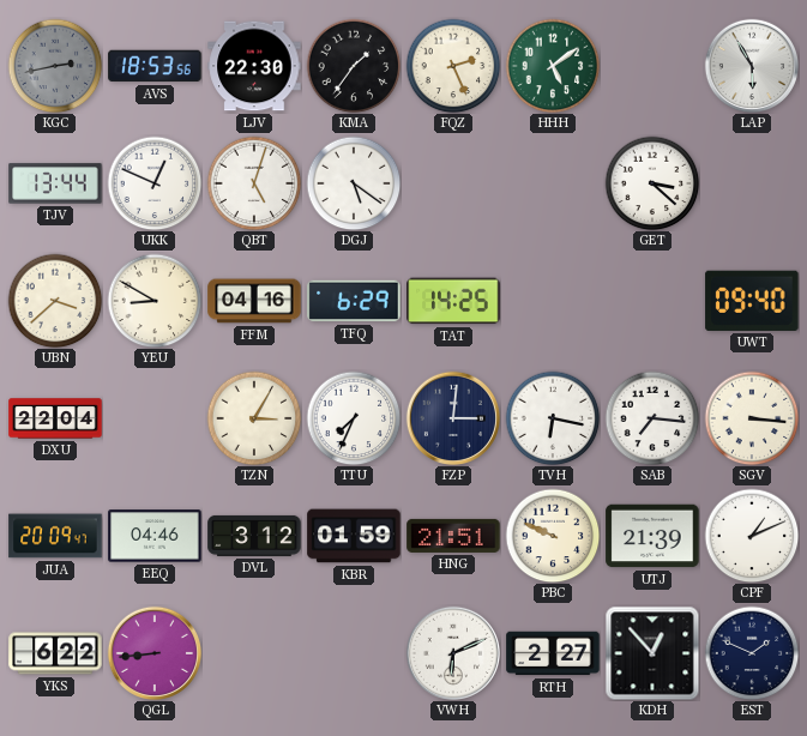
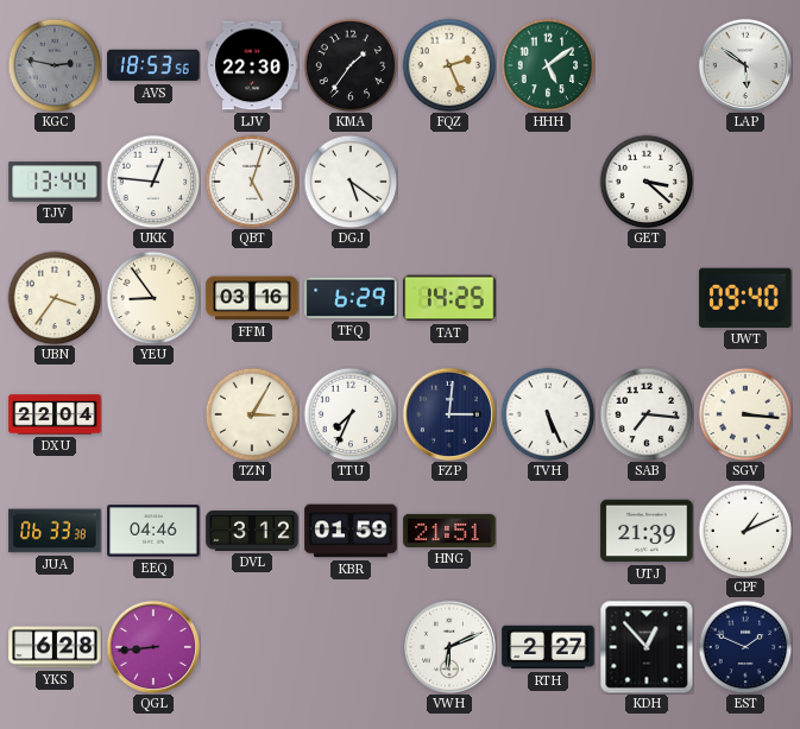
KGC: 2:43 -> 2:47
LAP: 5:55 -> 5:51
UKK: 12:49 -> 12:46
UBN: 3:38 -> 3:36
YEU: 8:50 -> 8:54
FFM: 04:16 -> 03:16
TVH: 6:17 -> 5:26
JUA: 20:09 -> 06:33
PBC: 9:49 -> none
YKS: 6:22 -> 6:28
